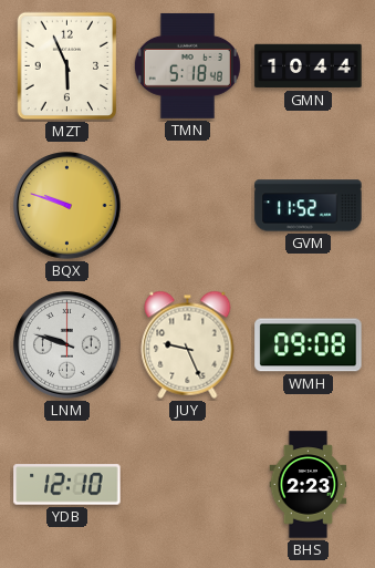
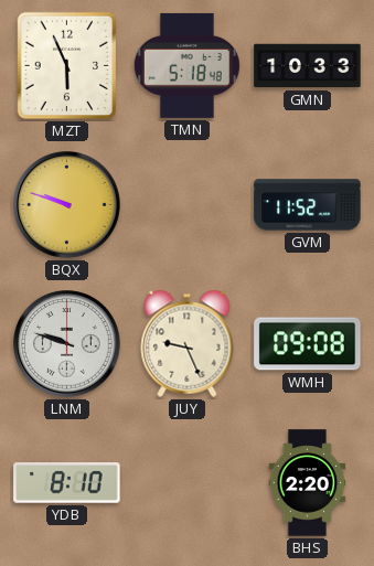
GMN: 10:44 -> 10:33
YDB: 12:10 -> 8:10
BHS: 2:23 -> 2:20
